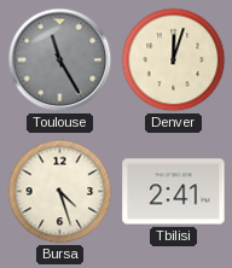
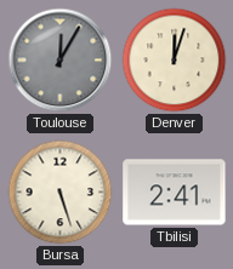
Toulouse: 11:25 -> 12:05
Bursa: 4:27 -> 5:27
